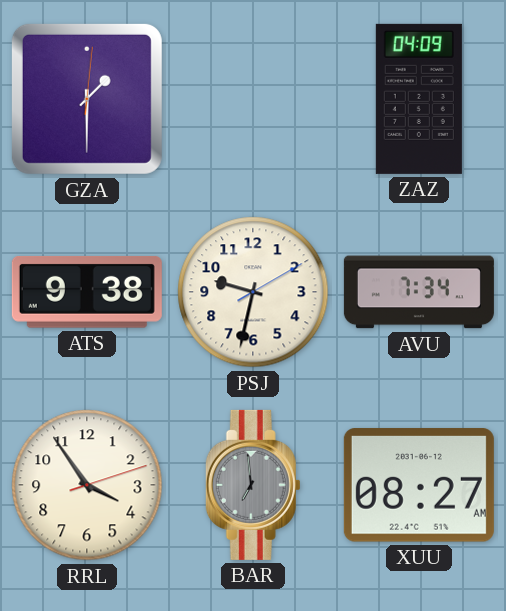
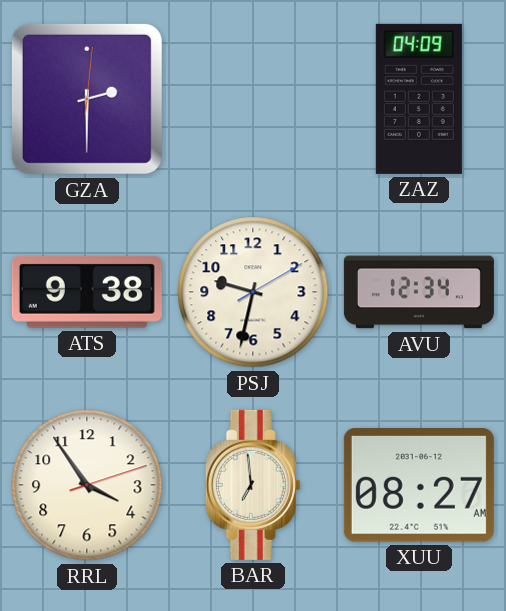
GZA: 1:30 -> 2:30
AVU: 7:34 -> 12:34
BAR dial: grey -> cream
